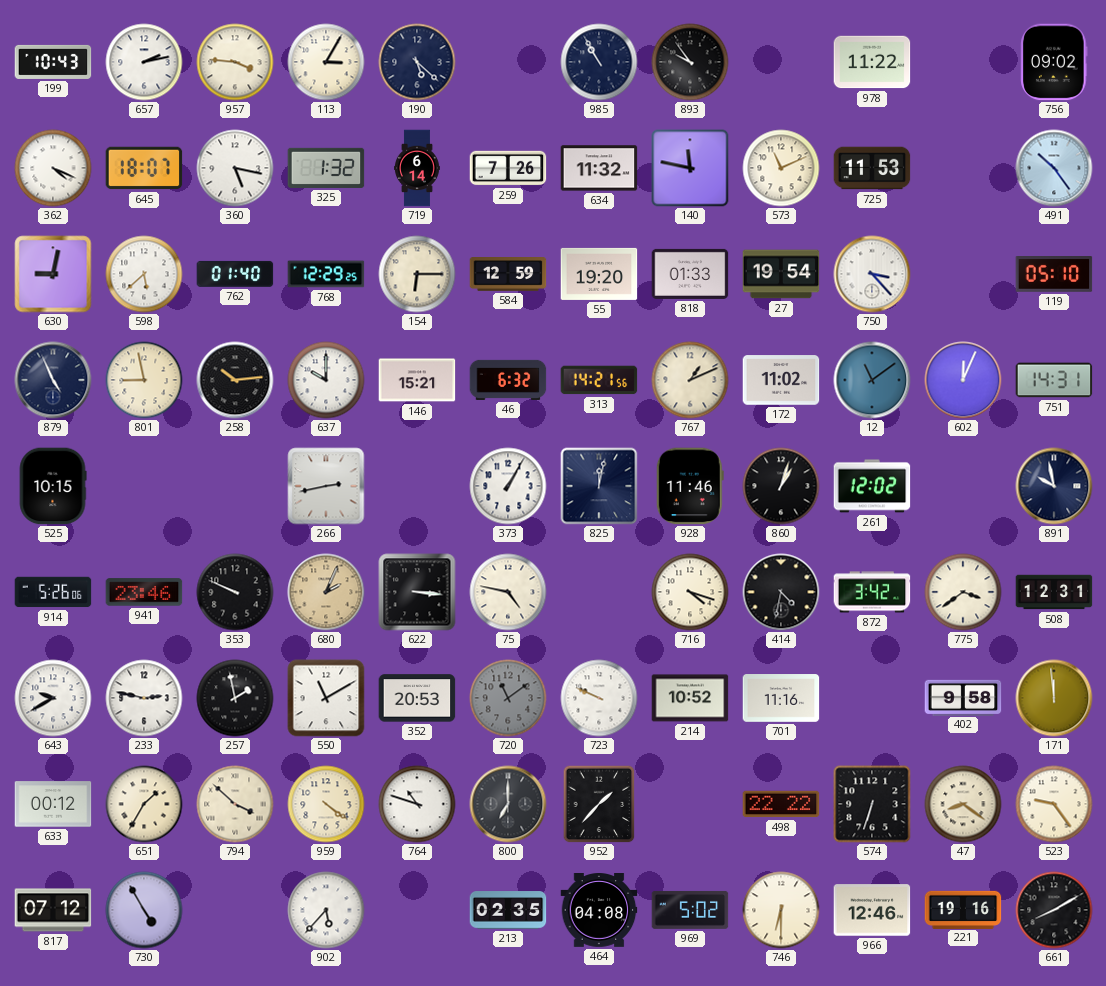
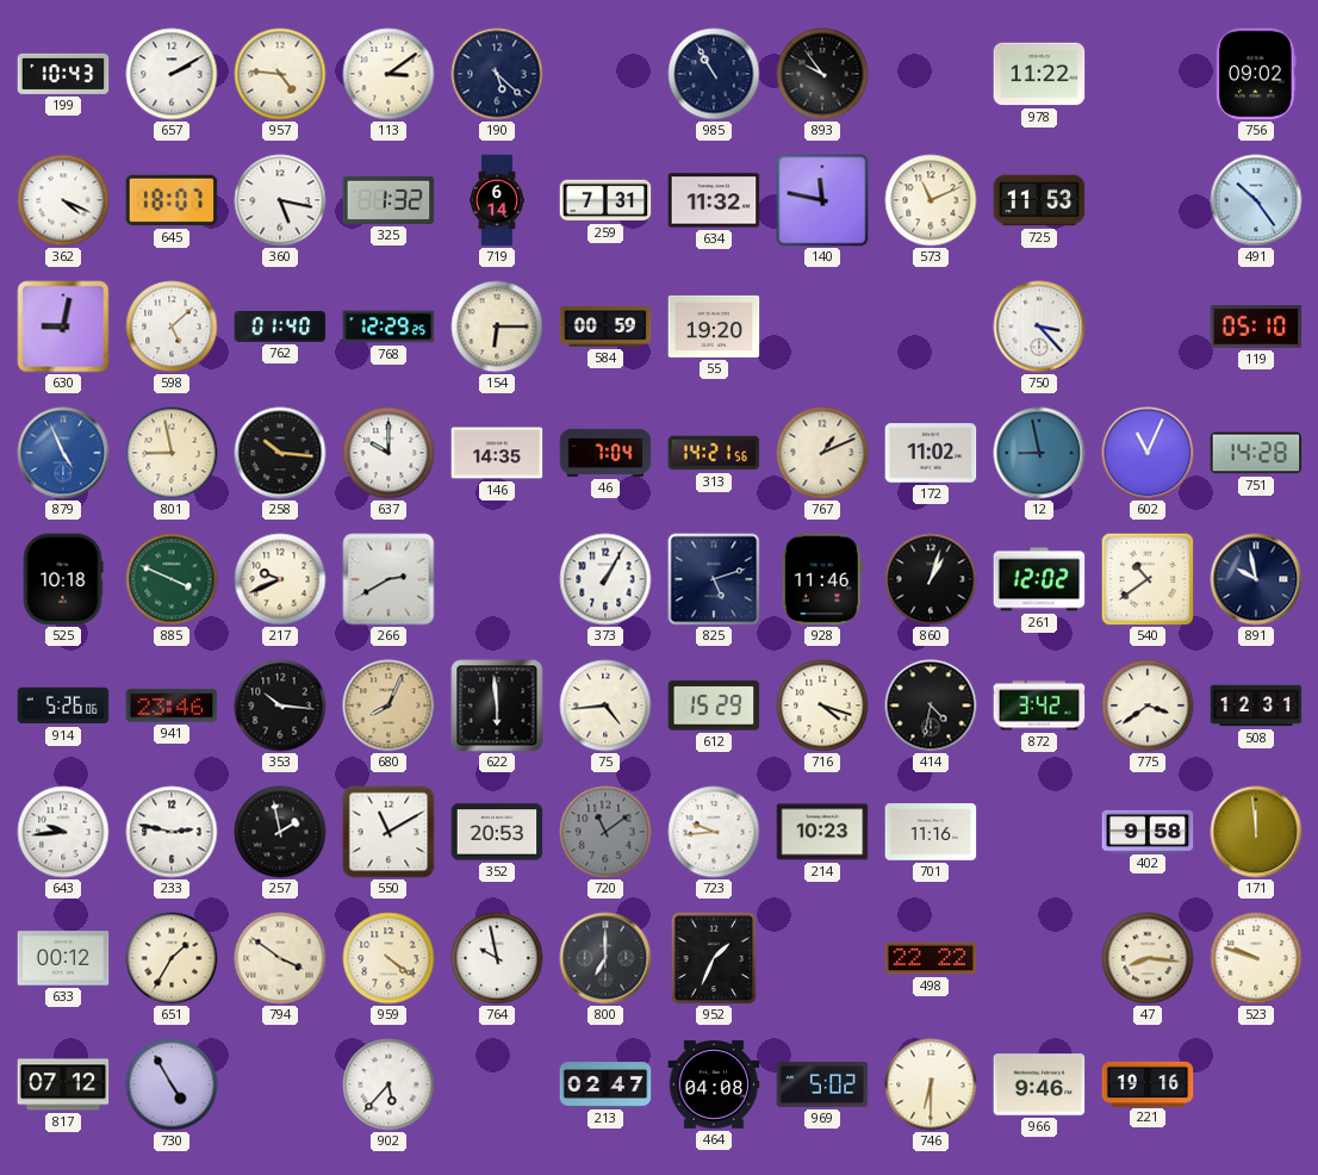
657: 2:13 -> 2:10
957: 3:46 -> 4:46
113: 3:05 -> 3:09
259: 7:26 -> 7:31
598: 5:38 -> 5:08
584: 12:59 -> 00:59
818: 01:33 -> none
27: 19:54 -> none
879 dial: navy -> blue
258: 10:14 -> 10:16
146: 15:21 -> 14:35
46: 6:32 -> 7:04
12: 11:09 -> 8:58
602: 12:04 -> 11:04
751: 14:31 -> 14:28
525: 10:15 -> 10:18
885: none -> 3:49
217: none -> 9:41
266: 2:43 -> 2:40
825: 12:02 -> 5:12
540: none -> 10:39
353: 9:49 -> 10:16
680: 2:04 -> 8:04
622: 3:16 -> 5:59
75: 4:47 -> 4:44
612: none -> 15:29
643: 9:40 -> 9:44
723: 9:49 -> 9:44
214: 10:52 -> 10:23
794: 3:52 -> 3:51
764: 10:48 -> 9:58
952: 1:37 -> 1:34
574: 6:33 -> none
47: 8:21 -> 8:16
523: 9:24 -> 9:48
213: 02:35 -> 02:47
966: 12:46 -> 9:46
661: 8:10 -> none
